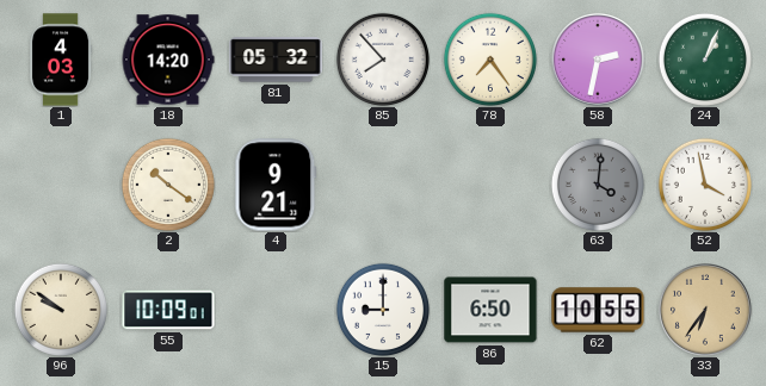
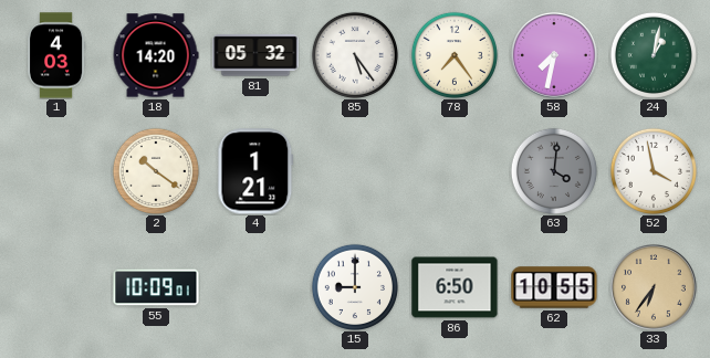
85: 7:53 -> 5:24
58: 2:32 -> 7:32
24: 1:04 -> 1:02
4: 9:21 -> 1:21
96: 9:51 -> none
